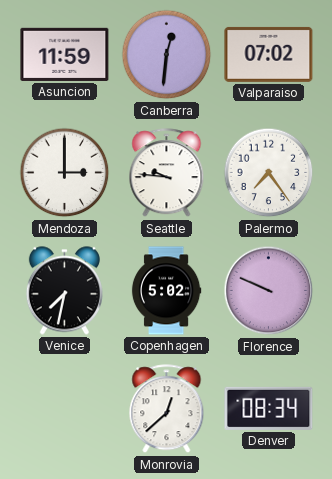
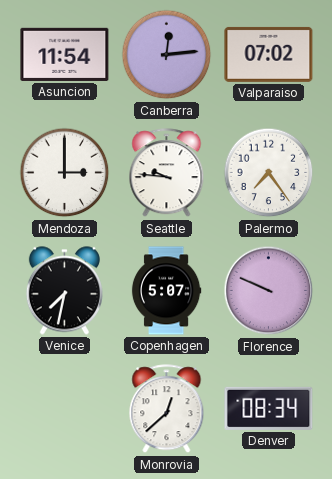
Asuncion: 11:59 -> 11:54
Canberra: 12:31 -> 12:14
Copenhagen: 5:02 -> 5:07
